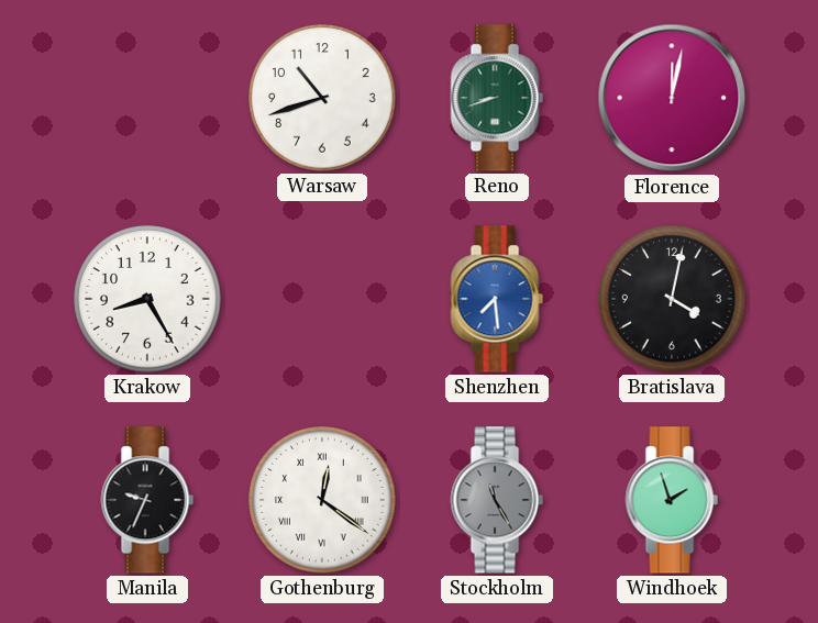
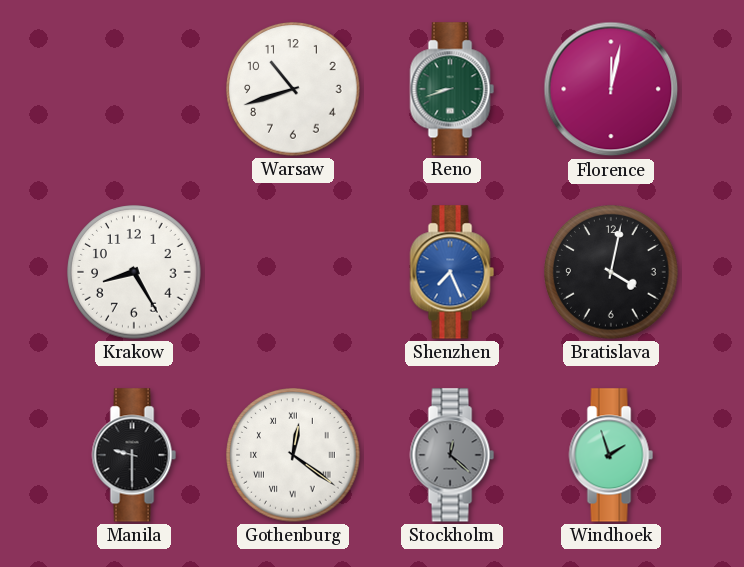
Shenzhen: 7:29 -> 7:26
Manila: 9:34 -> 9:30
Stockholm: 11:25 -> 12:22
